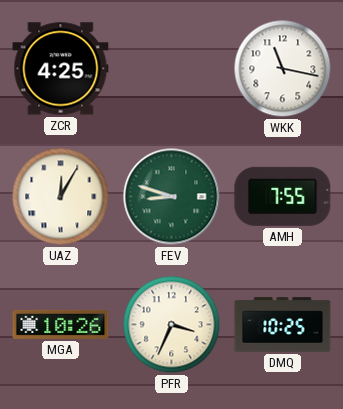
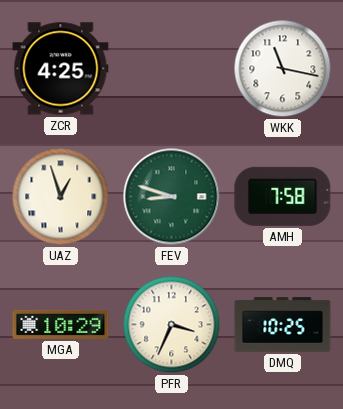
UAZ: 12:05 -> 12:57
AMH: 7:55 -> 7:58
MGA: 10:26 -> 10:29
